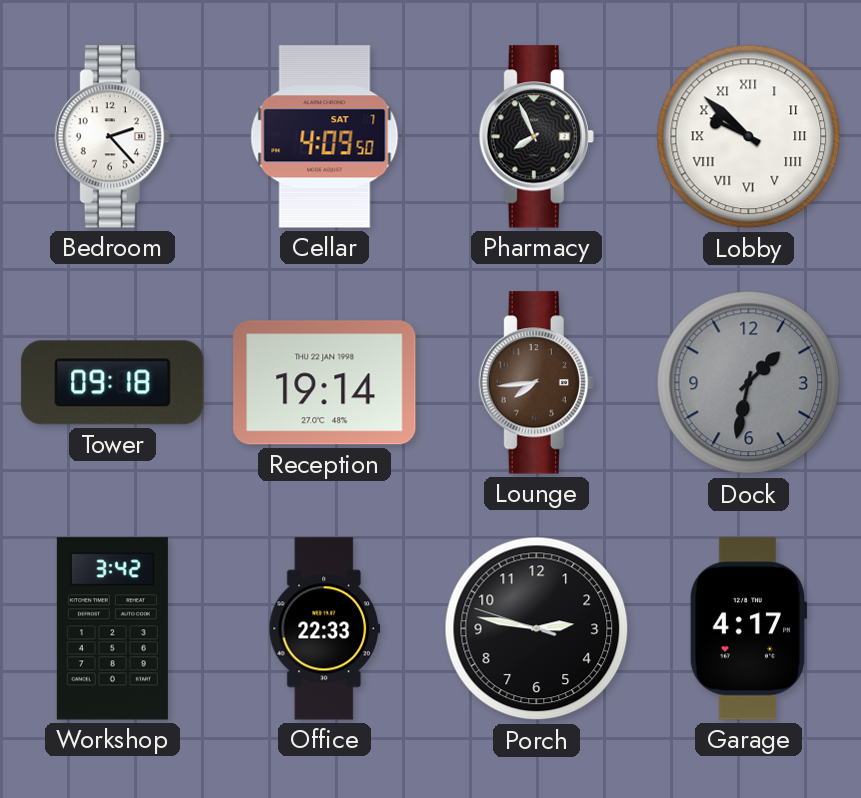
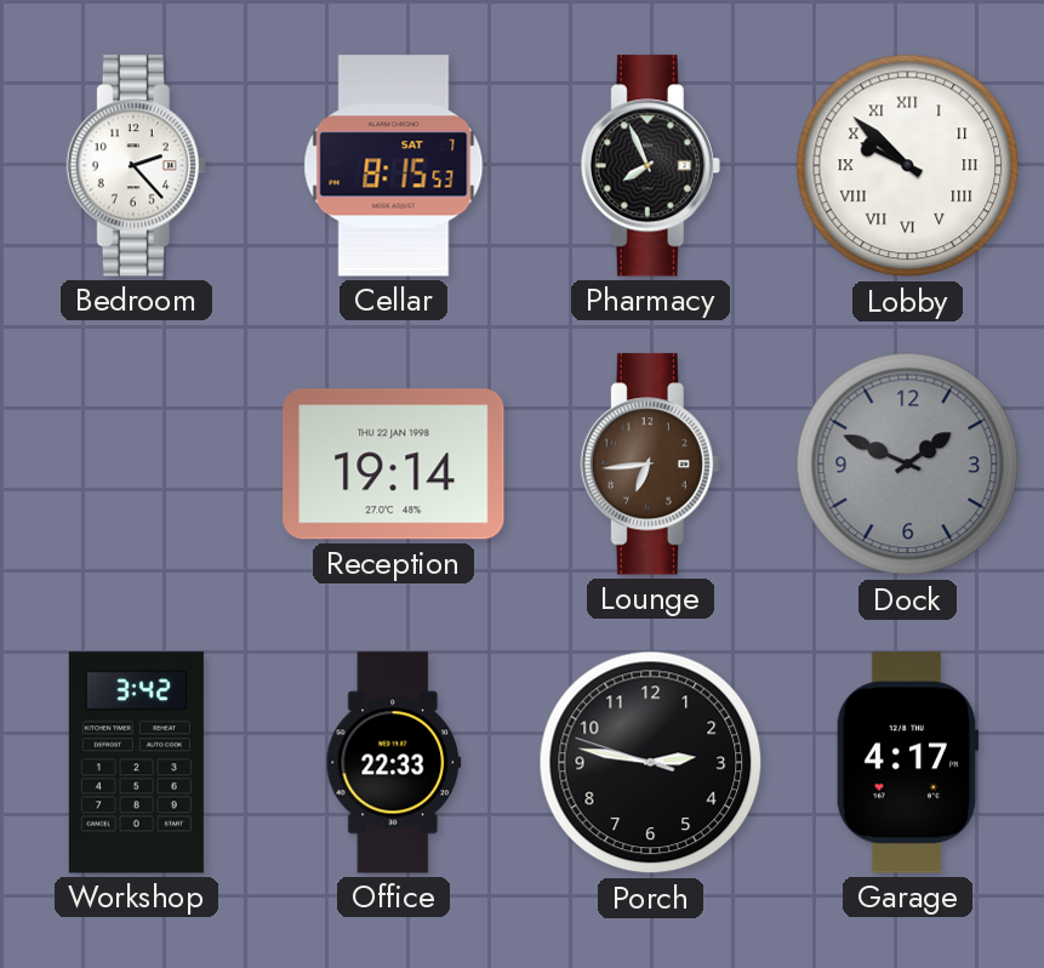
Cellar: 4:09 -> 8:15
Tower: 09:18 -> none
Lounge: 7:44 -> 6:44
Dock: 1:32 -> 1:49
